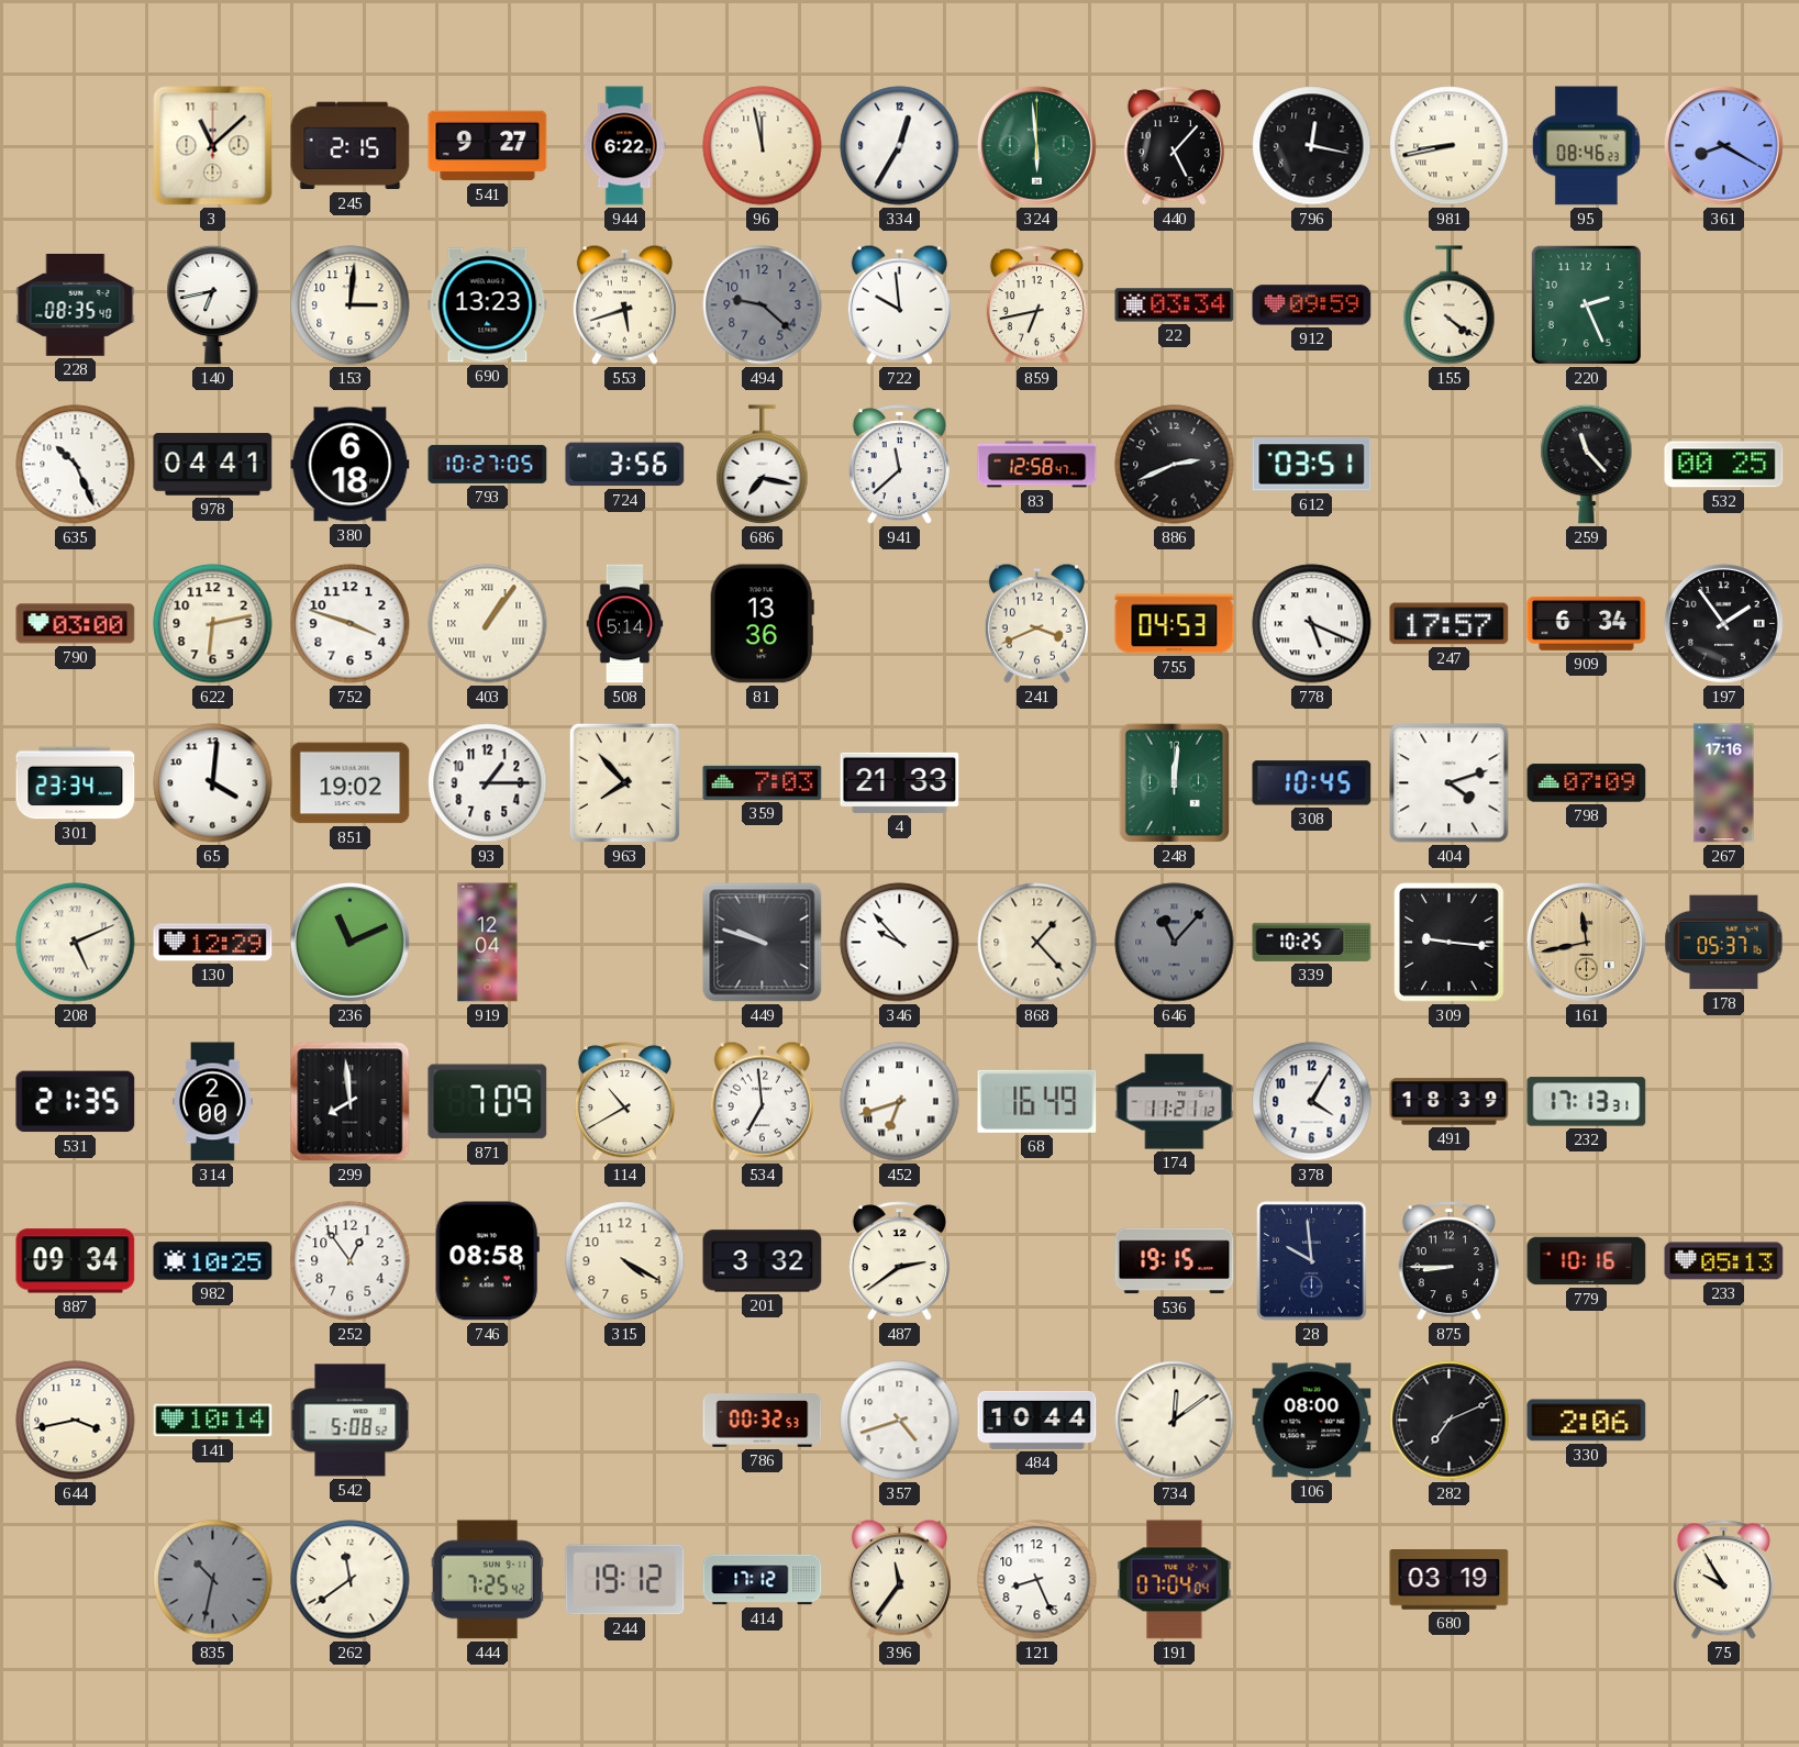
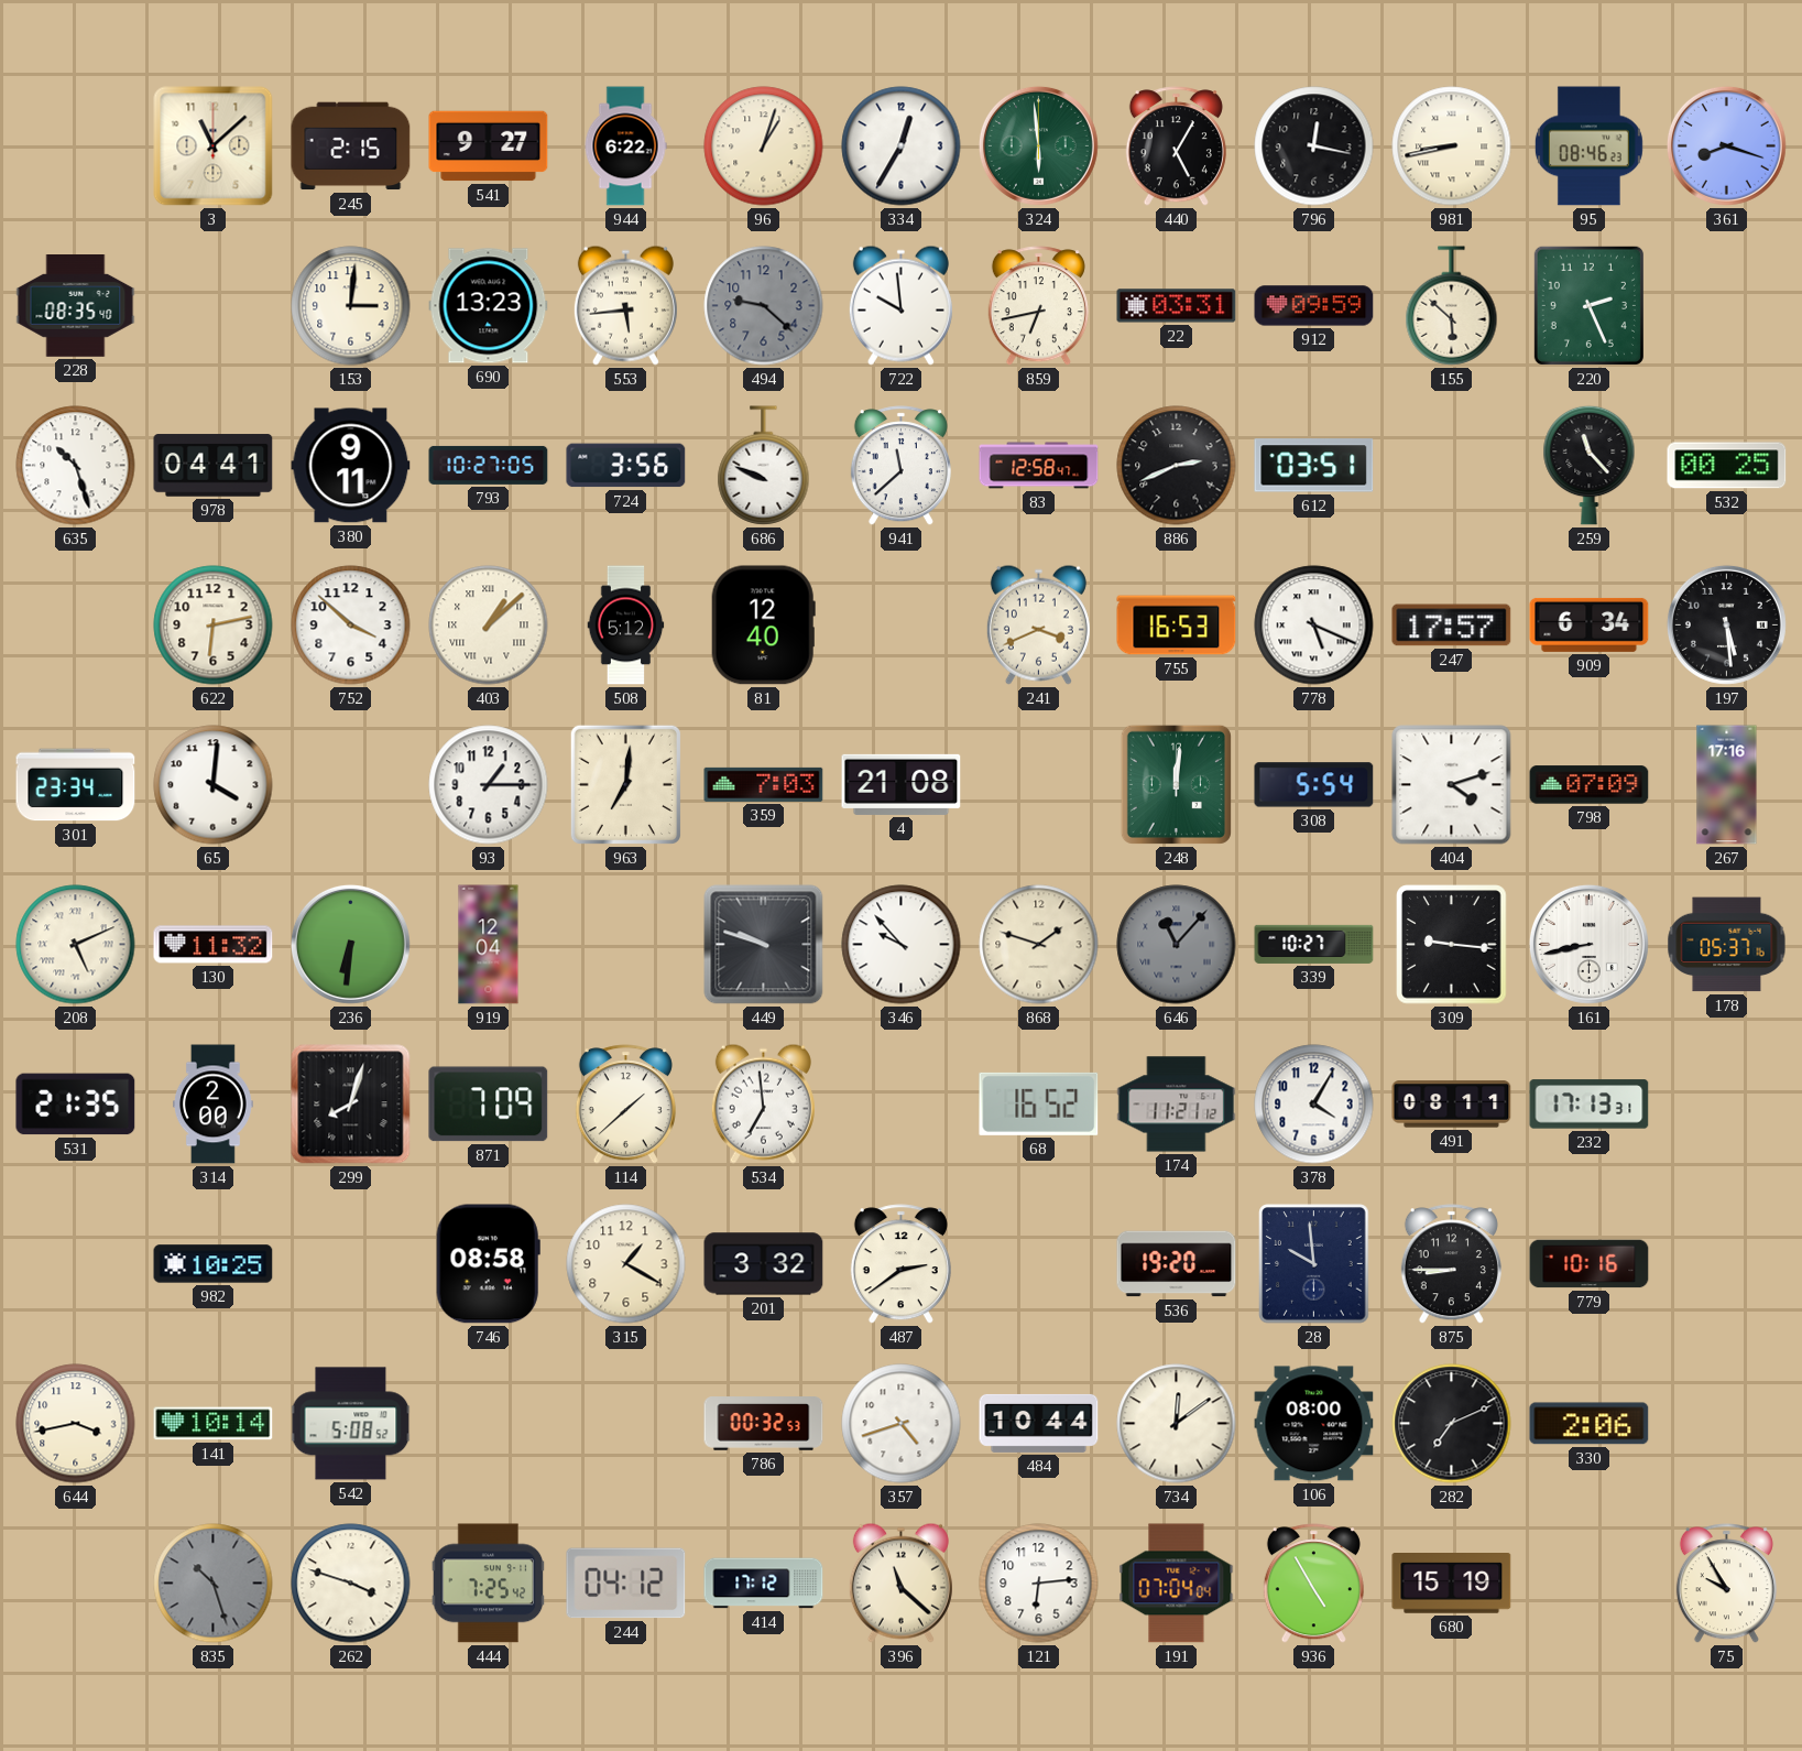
96: 11:58 -> 1:03
440: 5:07 -> 5:05
361: 8:20 -> 8:18
140: 6:43 -> none
553: 5:42 -> 5:44
22: 03:34 -> 03:31
155: 4:21 -> 5:52
635: 10:26 -> 10:27
380: 6:18 -> 9:11
686: 7:17 -> 9:49
790: 03:00 -> none
752: 3:48 -> 3:52
403: 1:06 -> 1:08
508: 5:14 -> 5:12
81: 13:36 -> 12:40
755: 04:53 -> 16:53
197: 1:54 -> 5:29
851: 19:02 -> none
963: 7:53 -> 7:01
4: 21:33 -> 21:08
308: 10:45 -> 5:54
130: 12:29 -> 11:32
236: 11:11 -> 6:31
868: 1:23 -> 1:48
339: 10:25 -> 10:27
161: 11:43 -> 8:43
161 dial: champagne -> white
299: 7:59 -> 8:03
114: 10:40 -> 1:38
452: 6:42 -> none
68: 16:49 -> 16:52
491: 18:39 -> 08:11
887: 09:34 -> none
252: 12:54 -> none
315: 4:20 -> 1:20
536: 19:15 -> 19:20
233: 05:13 -> none
835: 10:32 -> 10:27
262: 11:39 -> 3:48
244: 19:12 -> 04:12
396: 11:36 -> 11:22
121: 8:26 -> 6:14
936: none -> 4:55
680: 03:19 -> 15:19
